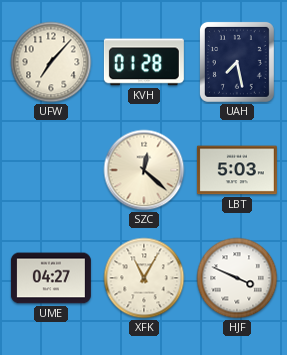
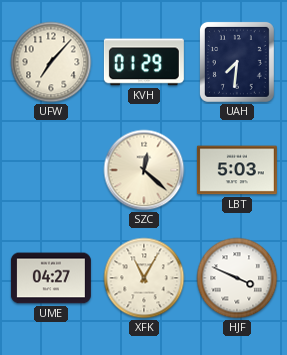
KVH: 01:28 -> 01:29
UAH: 7:28 -> 7:31
